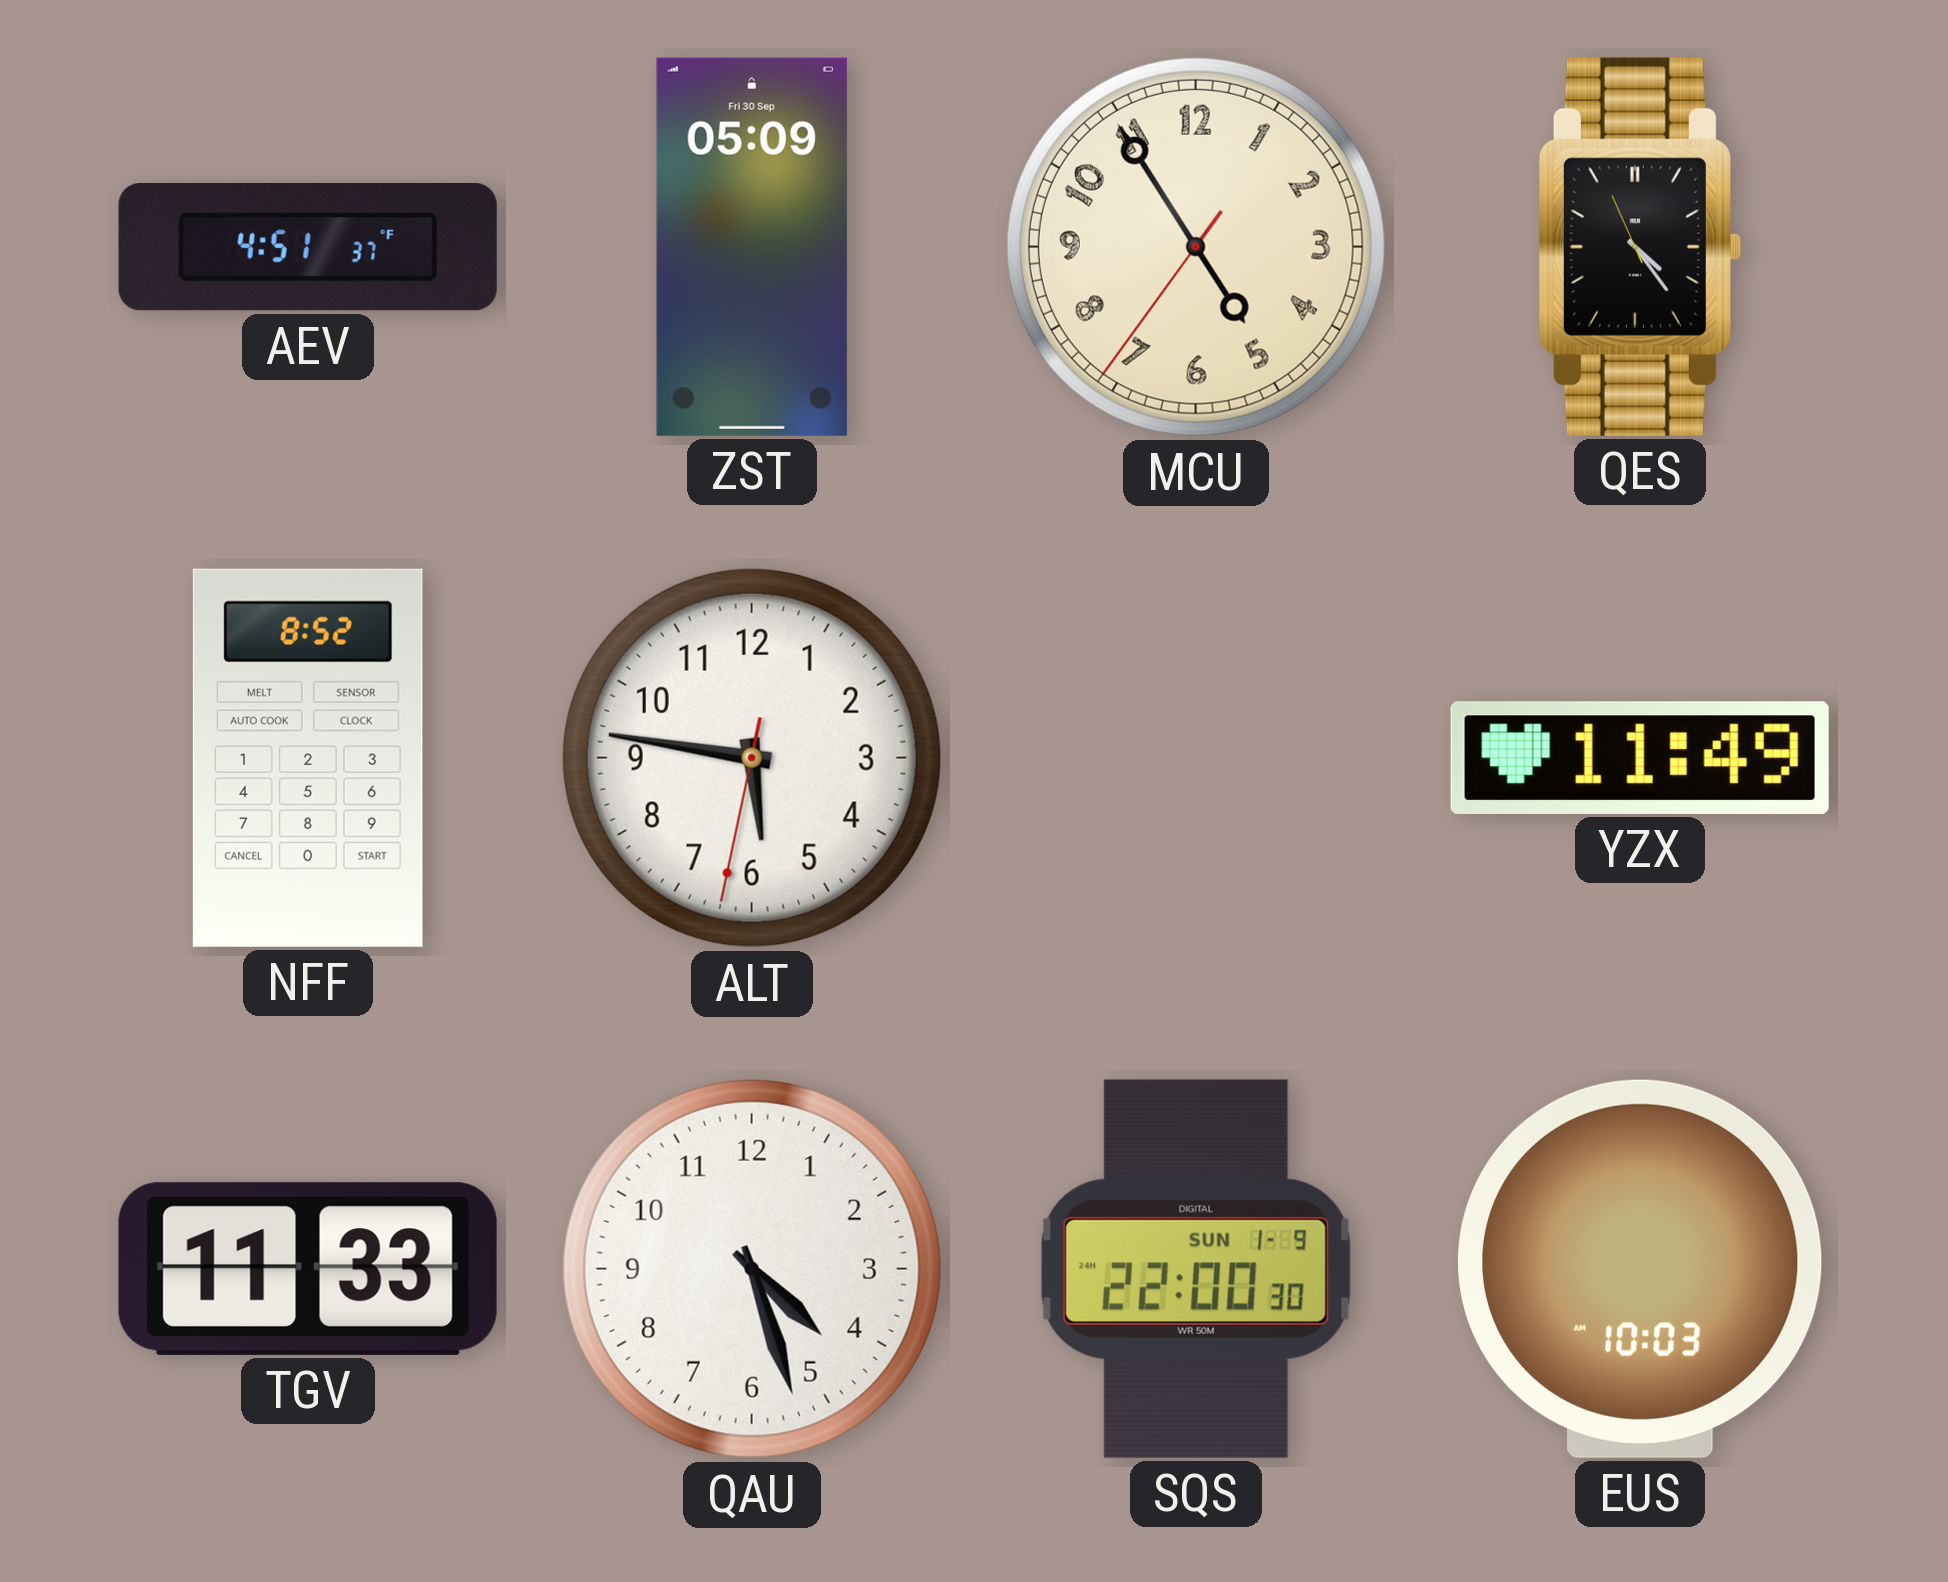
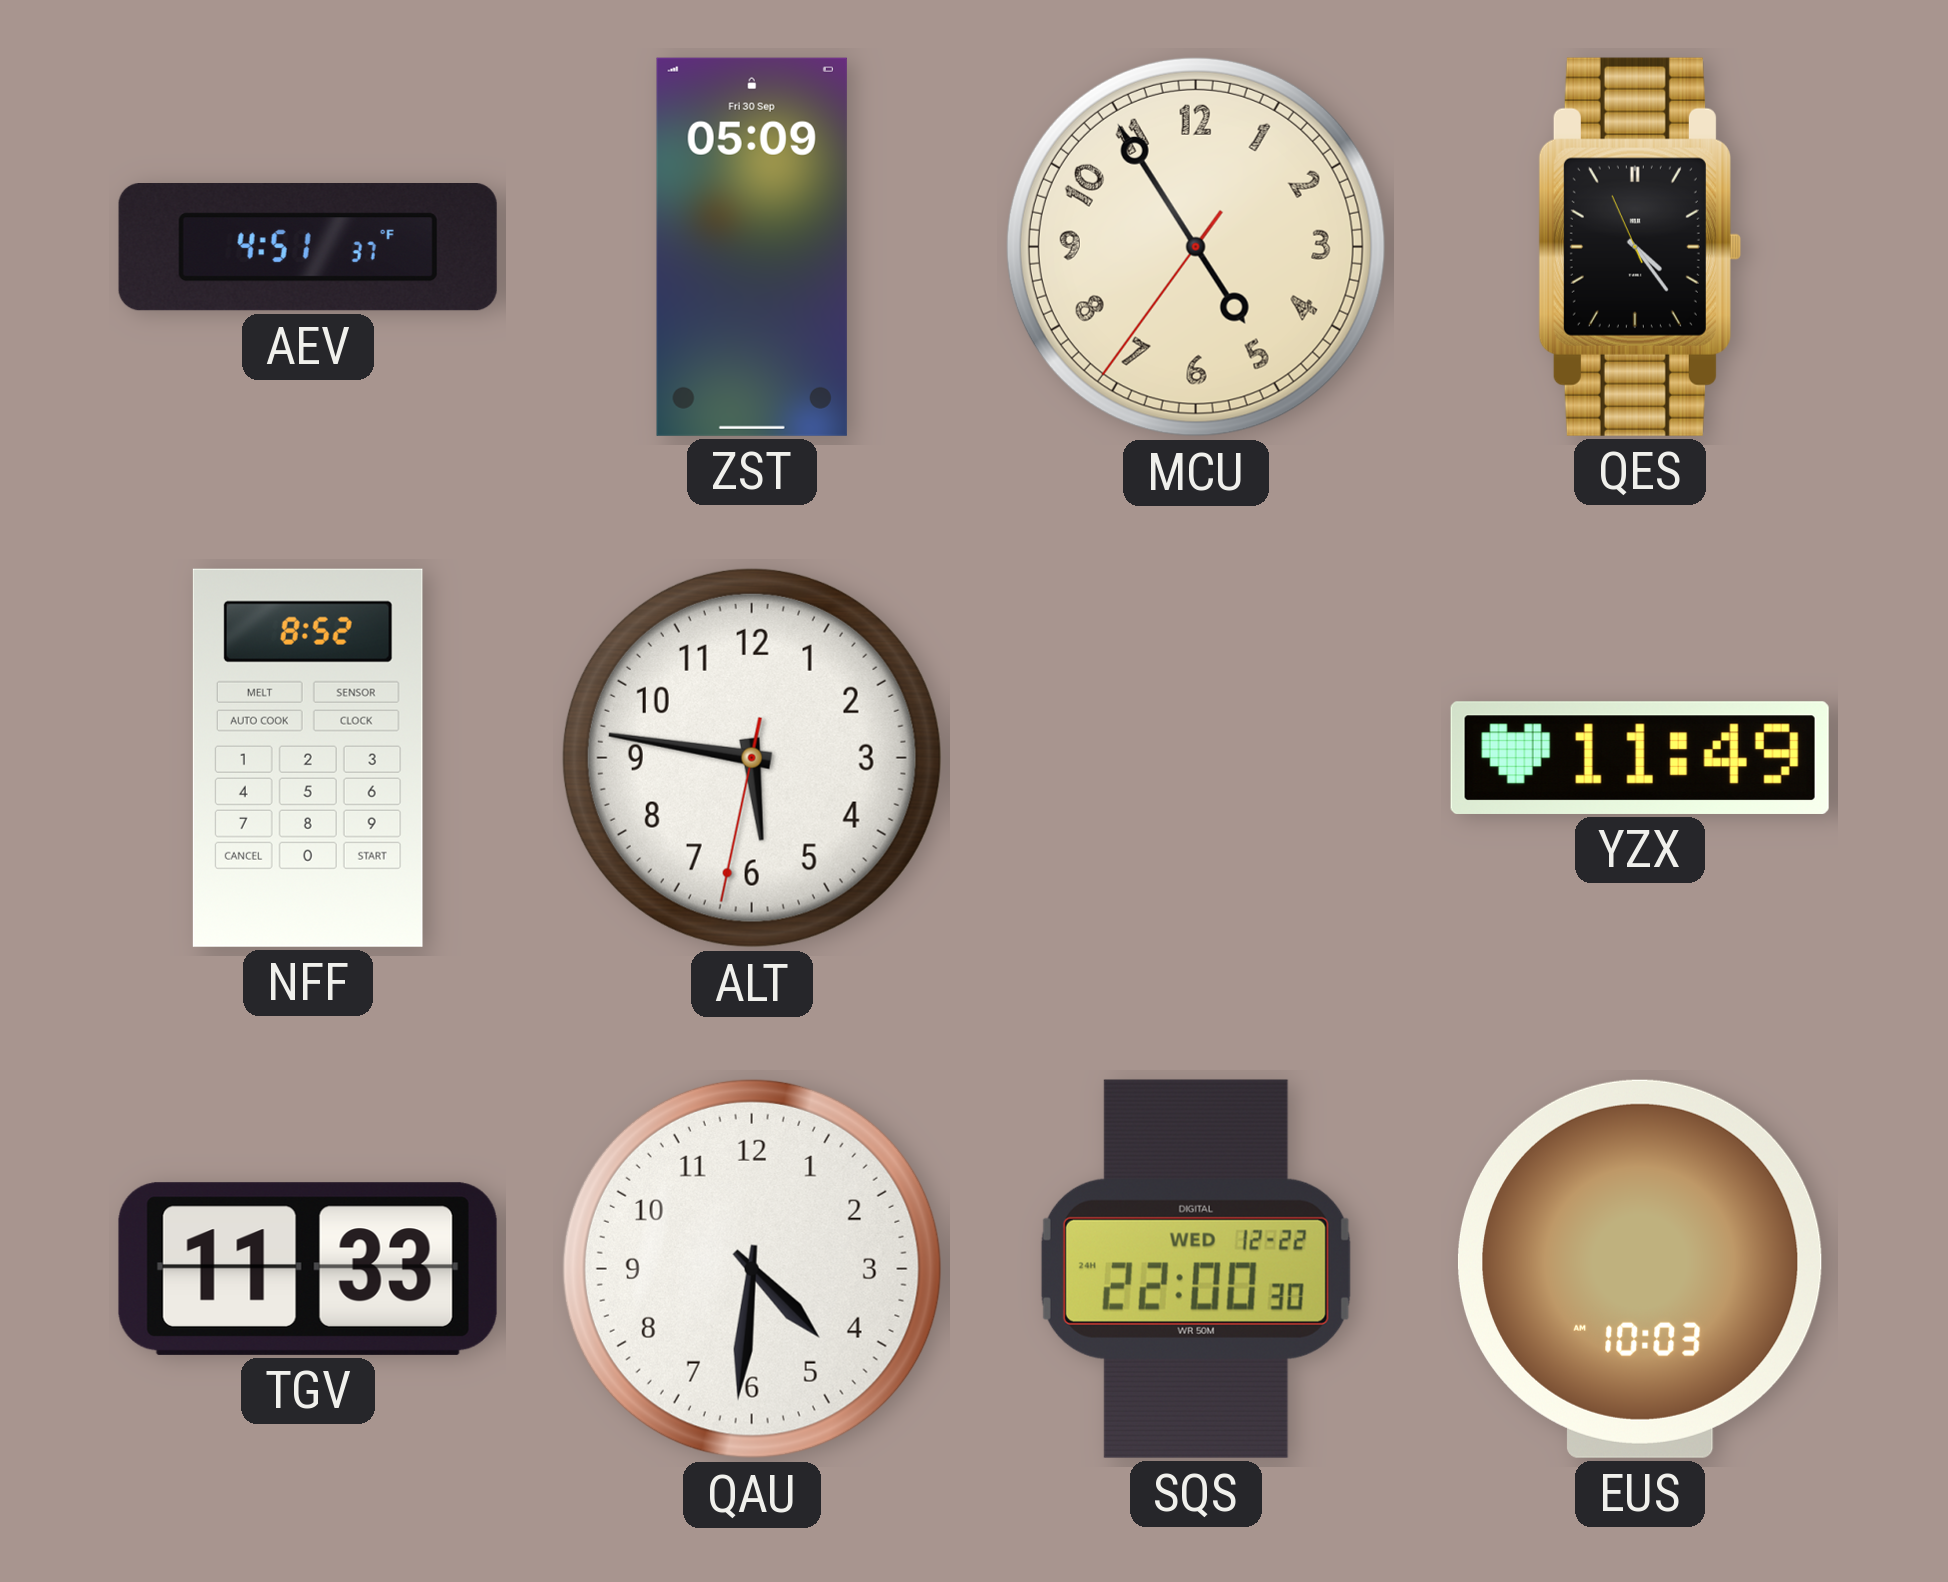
QAU: 4:27 -> 4:31
SQS date: SUN 1-9 -> WED 12-22
